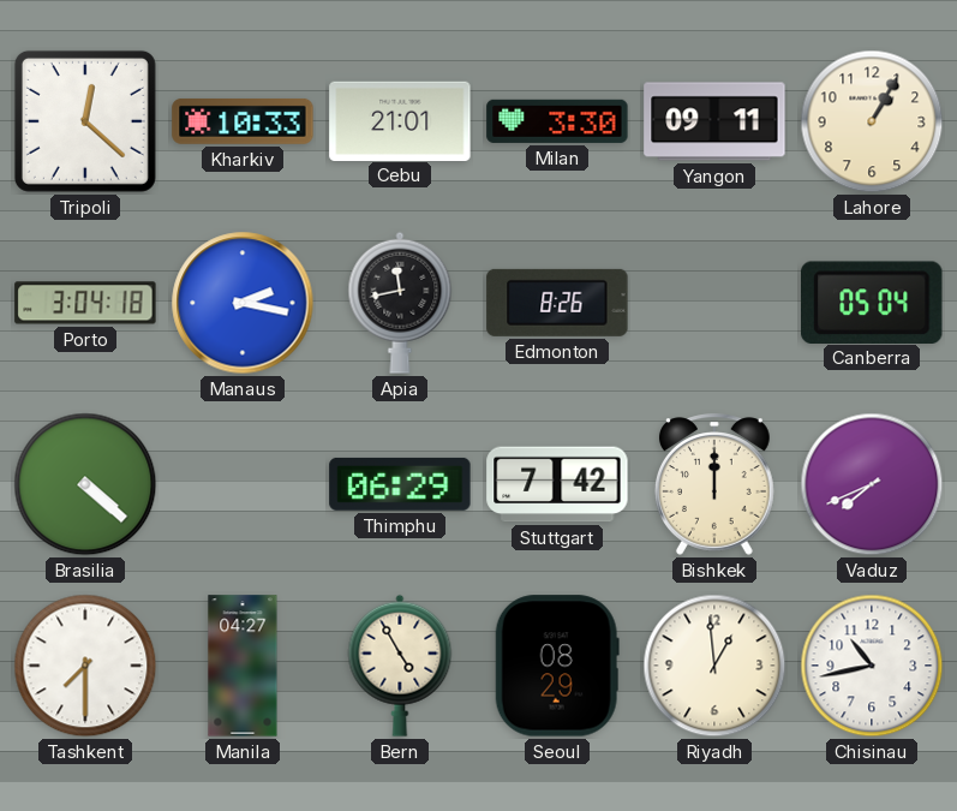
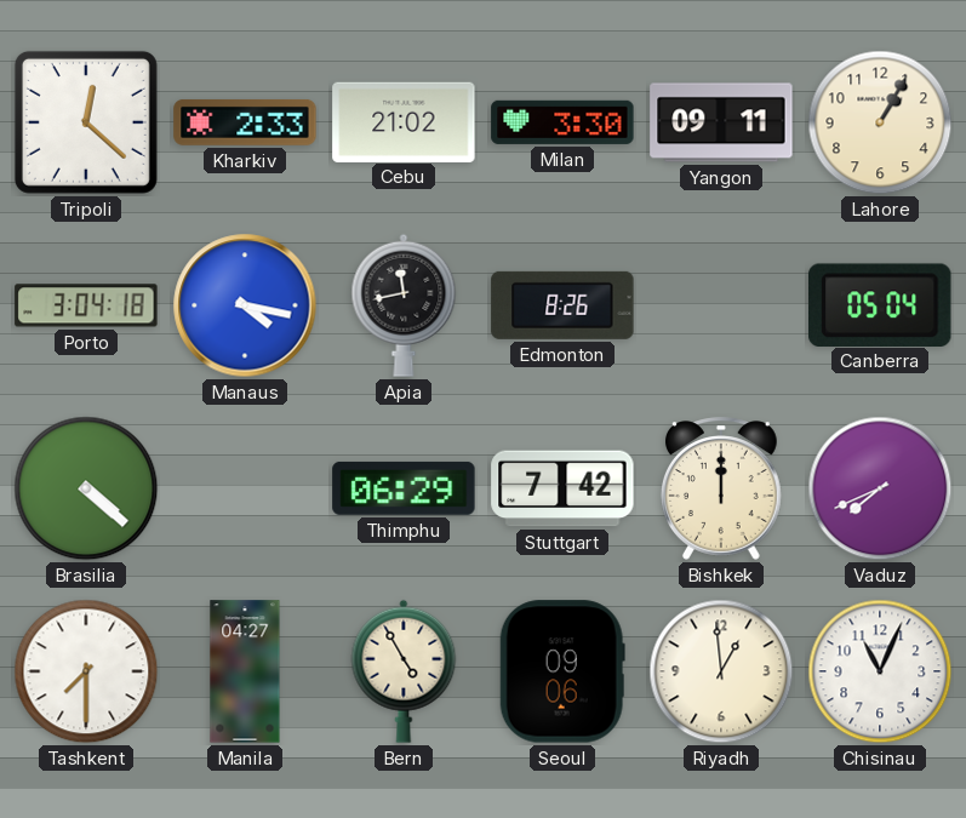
Kharkiv: 10:33 -> 2:33
Cebu: 21:01 -> 21:02
Manaus: 2:17 -> 4:17
Seoul: 08:29 -> 09:06
Chisinau: 10:43 -> 11:04
